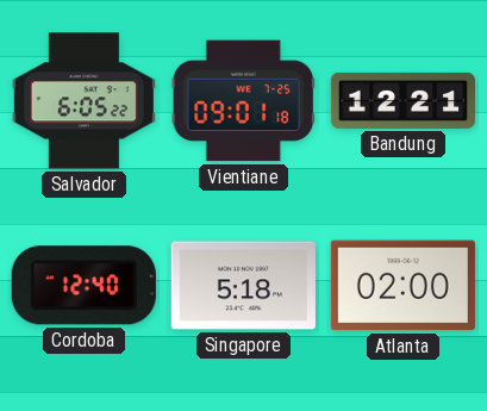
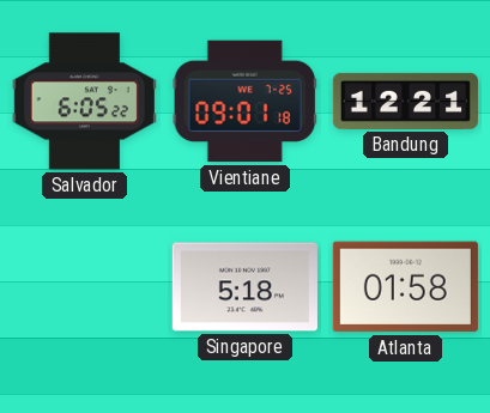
Cordoba: 12:40 -> none
Atlanta: 02:00 -> 01:58
